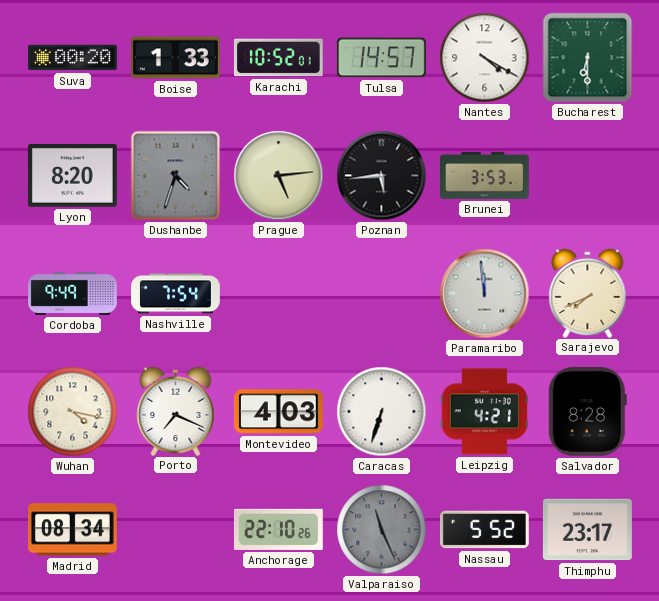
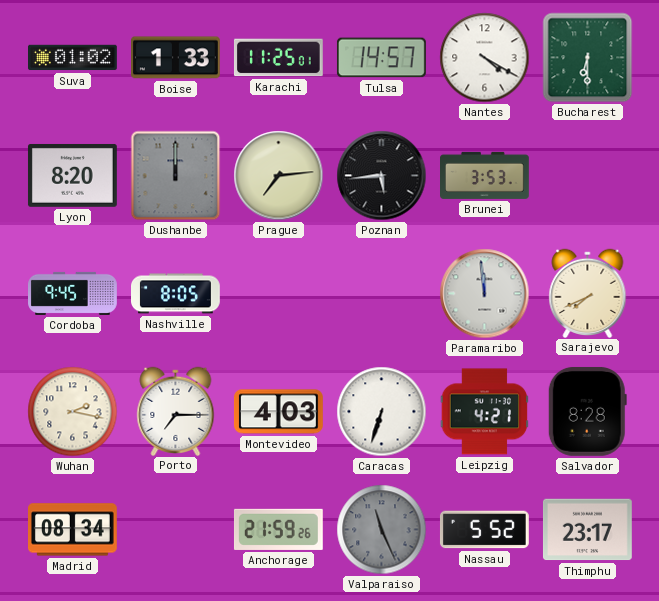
Suva: 00:20 -> 01:02
Karachi: 10:52 -> 11:25
Dushanbe: 4:33 -> 12:00
Prague: 5:14 -> 7:14
Cordoba: 9:49 -> 9:45
Nashville: 7:54 -> 8:05
Wuhan: 4:17 -> 2:17
Porto: 7:19 -> 7:15
Anchorage: 22:10 -> 21:59
